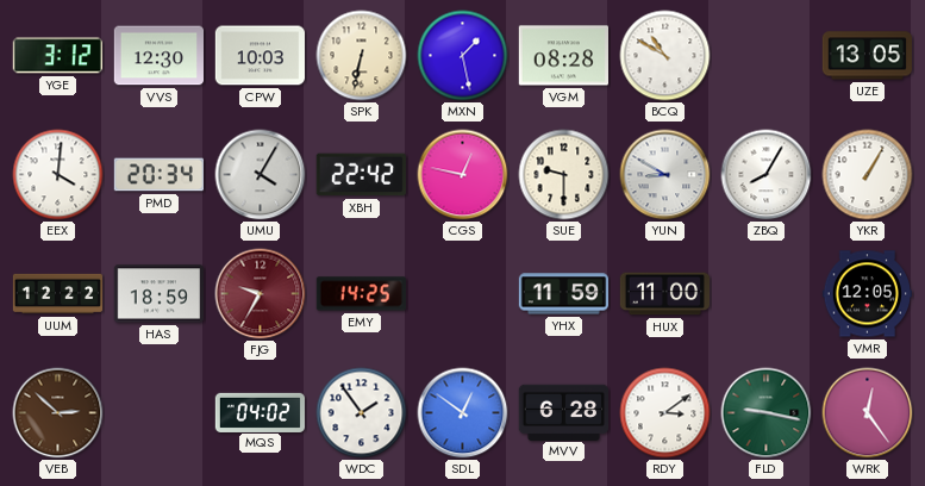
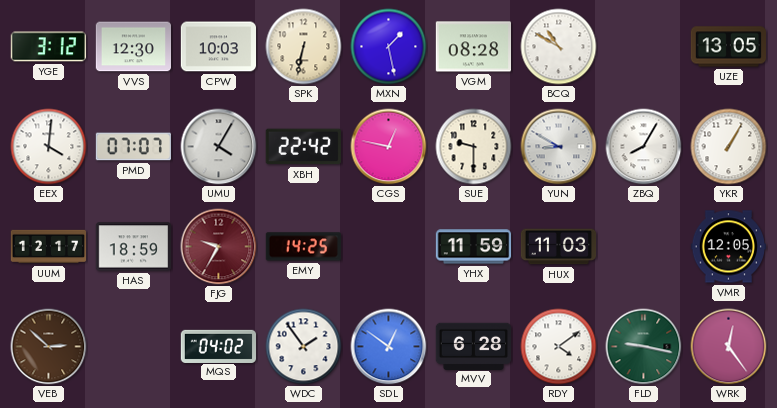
PMD: 20:34 -> 07:07
UUM: 12:22 -> 12:17
HUX: 11:00 -> 11:03
RDY: 3:09 -> 4:09
